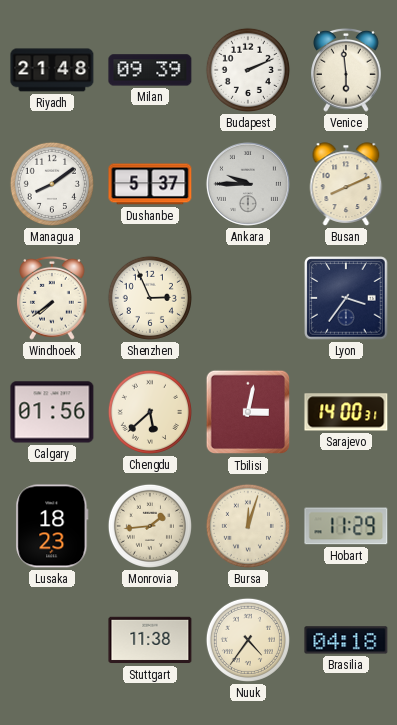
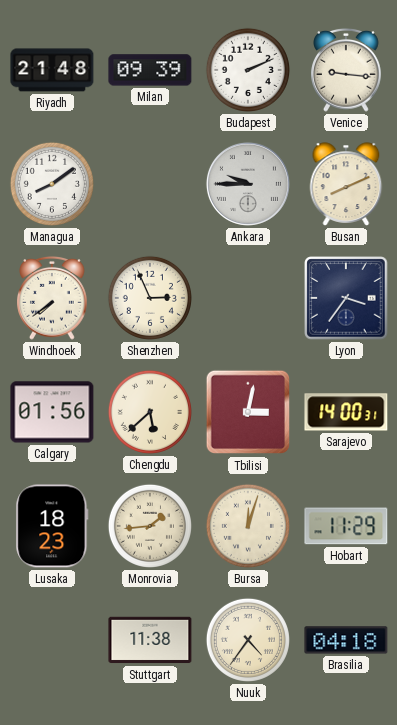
Venice: 5:59 -> 9:16
Dushanbe: 5:37 -> none
